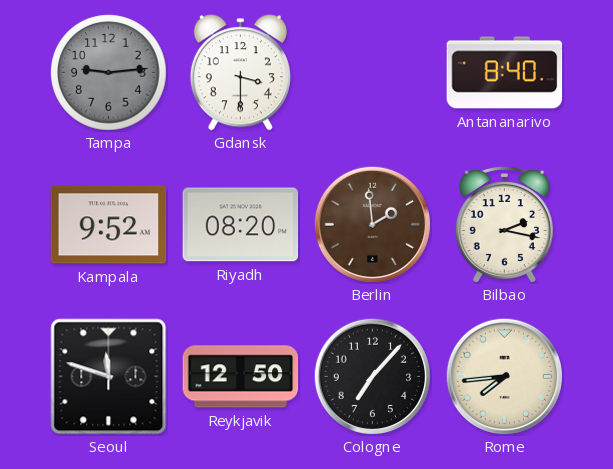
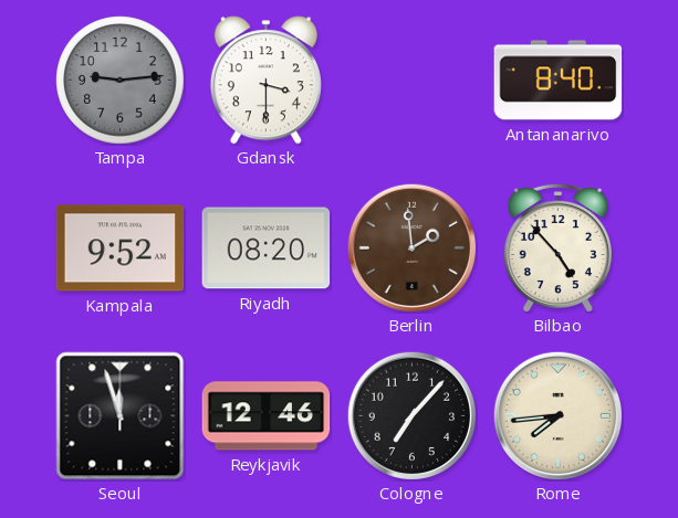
Bilbao: 2:17 -> 4:53
Seoul: 11:48 -> 11:57
Reykjavik: 12:50 -> 12:46
